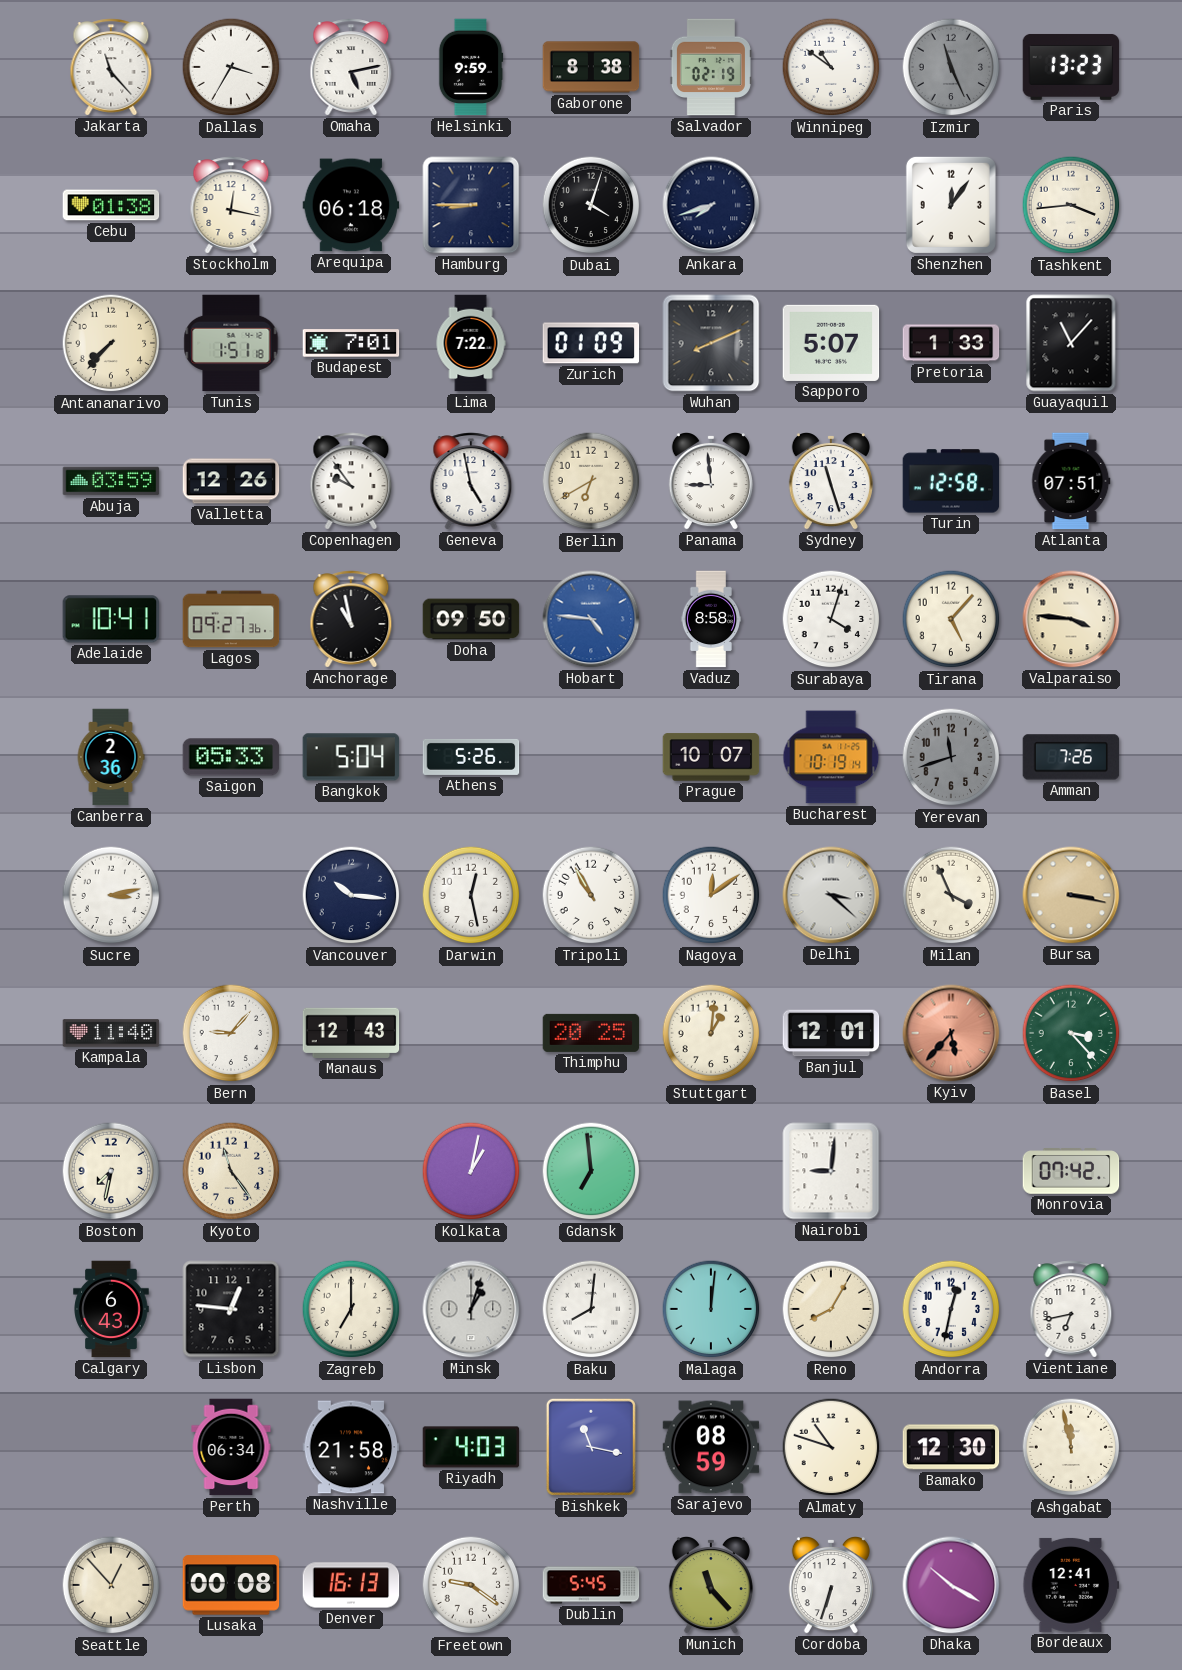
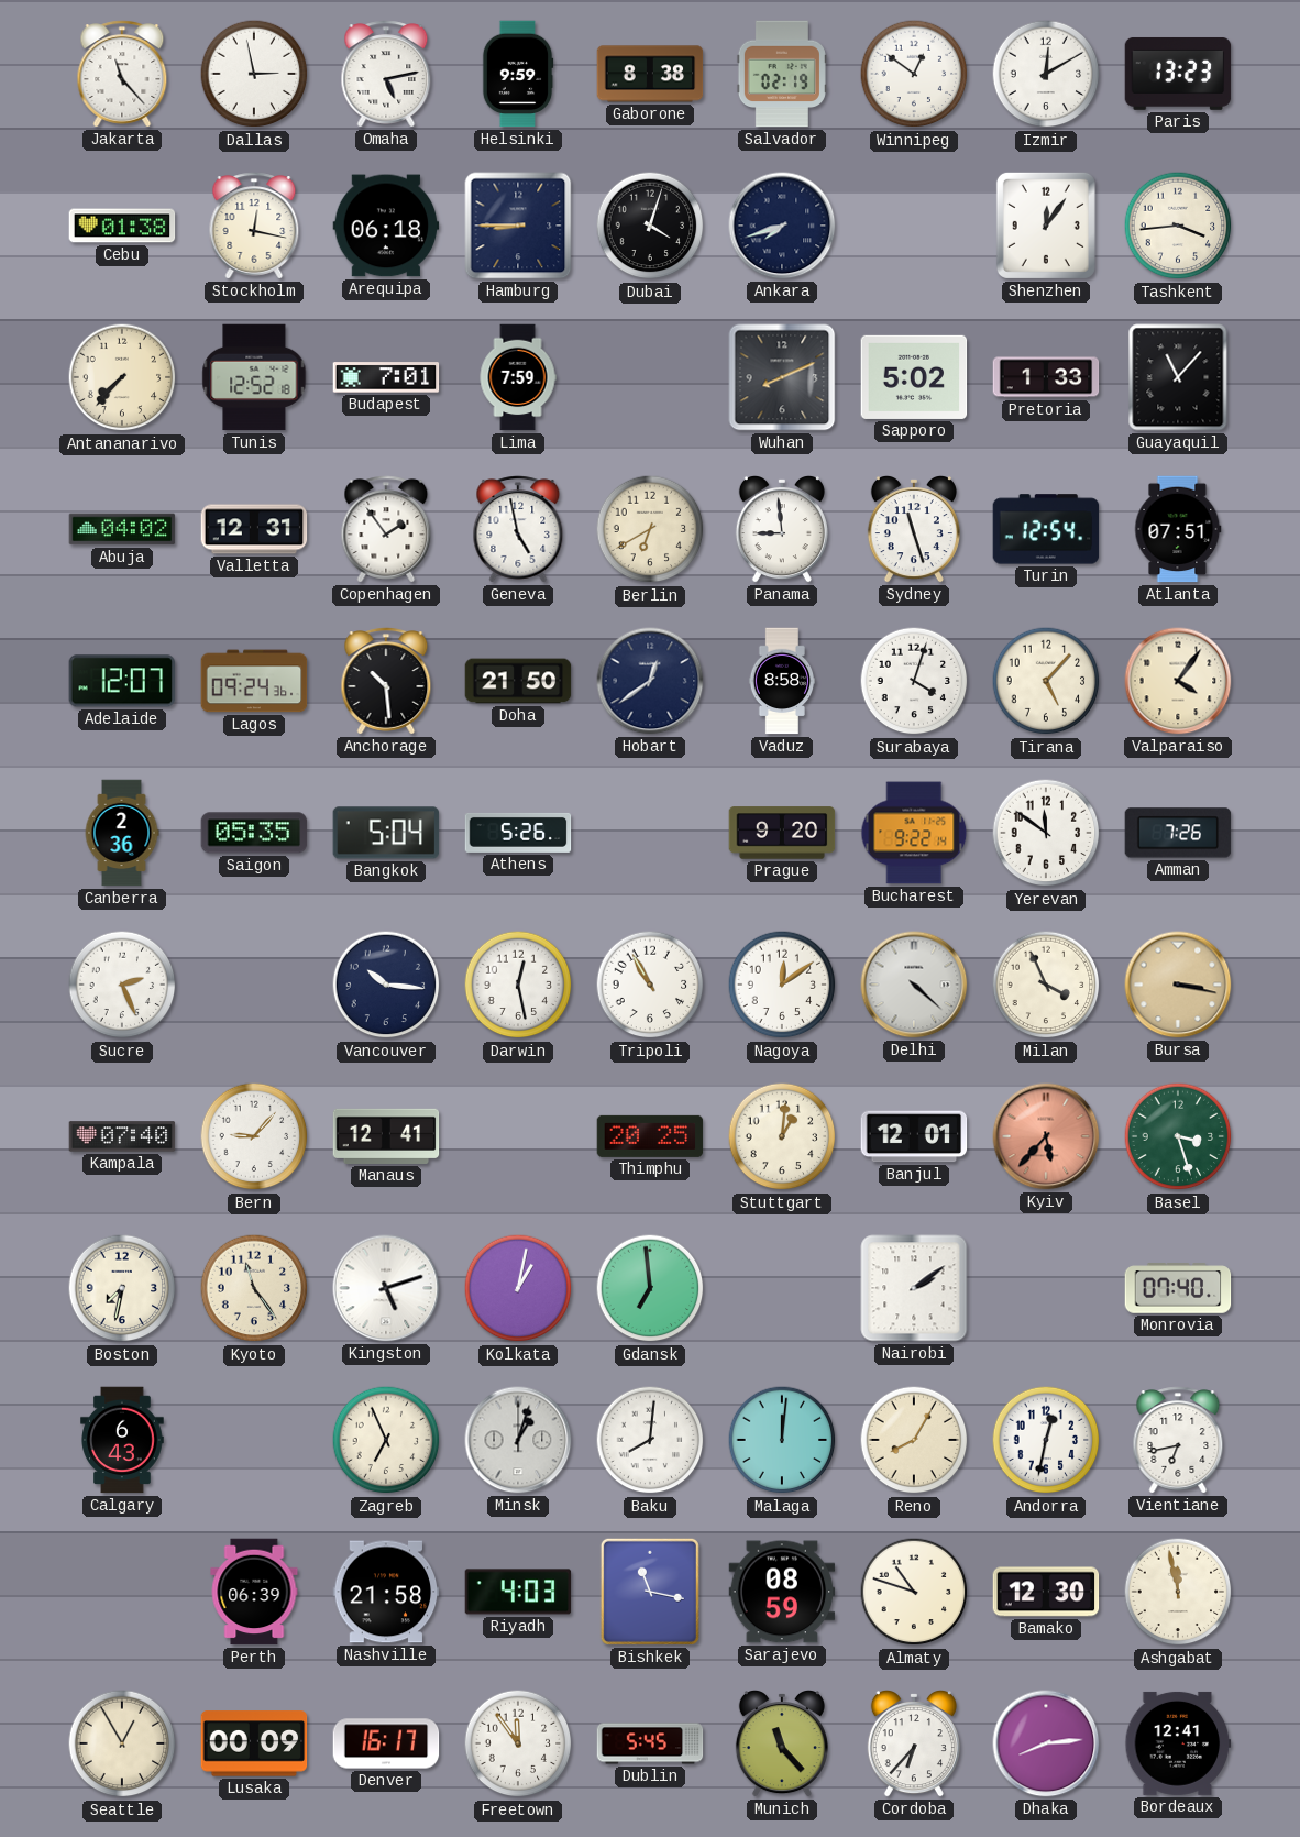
Dallas: 3:35 -> 2:58
Winnipeg: 10:51 -> 12:51
Izmir: 11:26 -> 12:10
Izmir dial: grey -> white
Tunis: 1:51 -> 12:52
Lima: 7:22 -> 7:59
Zurich: 01:09 -> none
Sapporo: 5:07 -> 5:02
Abuja: 03:59 -> 04:02
Valletta: 12:26 -> 12:31
Copenhagen: 9:54 -> 1:54
Turin: 12:58 -> 12:54
Adelaide: 10:41 -> 12:07
Lagos: 09:27 -> 09:24
Anchorage: 10:58 -> 10:29
Doha: 09:50 -> 21:50
Hobart: 4:46 -> 12:39
Hobart dial: blue -> navy
Valparaiso: 3:46 -> 4:06
Saigon: 05:33 -> 05:35
Prague: 10:07 -> 9:20
Bucharest: 10:19 -> 9:22
Yerevan: 11:42 -> 11:51
Yerevan dial: grey -> white
Sucre: 3:13 -> 2:26
Delhi: 3:22 -> 4:22
Kampala: 11:40 -> 07:40
Manaus: 12:43 -> 12:41
Basel: 3:23 -> 3:27
Kingston: none -> 5:12
Nairobi: 9:01 -> 2:09
Monrovia: 07:42 -> 07:40
Lisbon: 12:46 -> none
Zagreb: 7:00 -> 6:56
Perth: 06:34 -> 06:39
Seattle: 12:53 -> 12:55
Lusaka: 00:08 -> 00:09
Denver: 16:13 -> 16:17
Freetown: 9:21 -> 11:54
Cordoba: 6:33 -> 6:37
Dhaka: 10:20 -> 8:14
